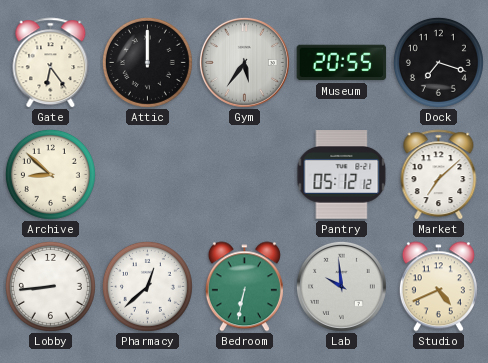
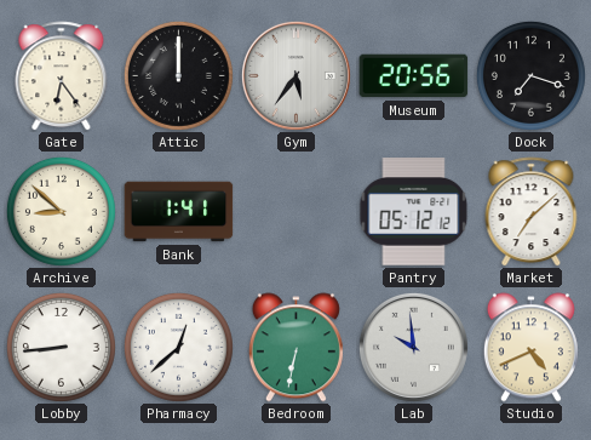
Museum: 20:55 -> 20:56
Bank: none -> 1:41
